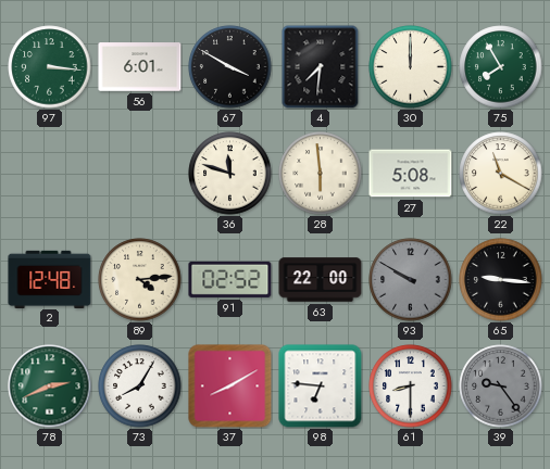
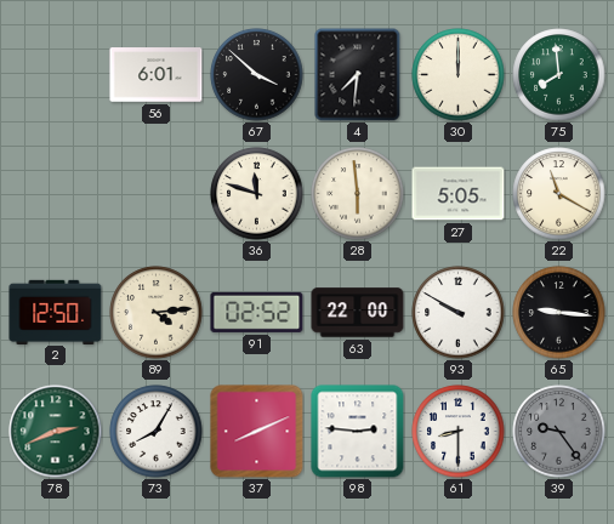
97: 3:16 -> none
67: 3:50 -> 3:52
75: 7:55 -> 7:59
27: 5:08 -> 5:05
2: 12:48 -> 12:50
93 dial: grey -> white
37: 8:10 -> 8:11
98: 6:46 -> 2:46
